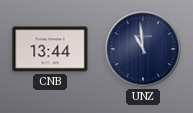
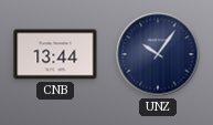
UNZ: 10:59 -> 10:06
